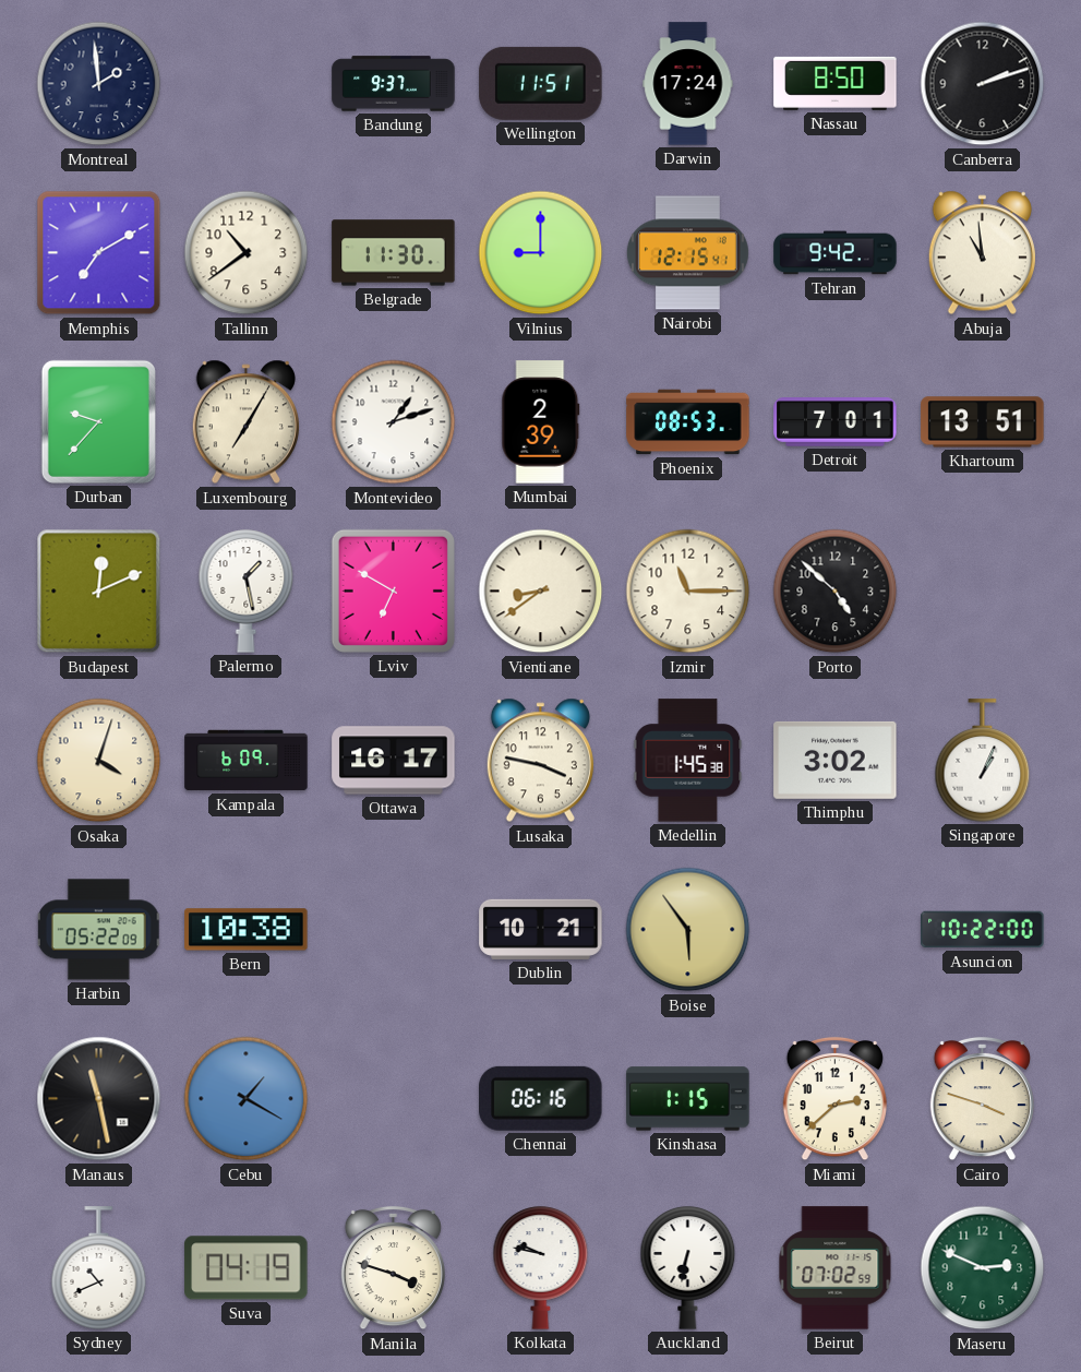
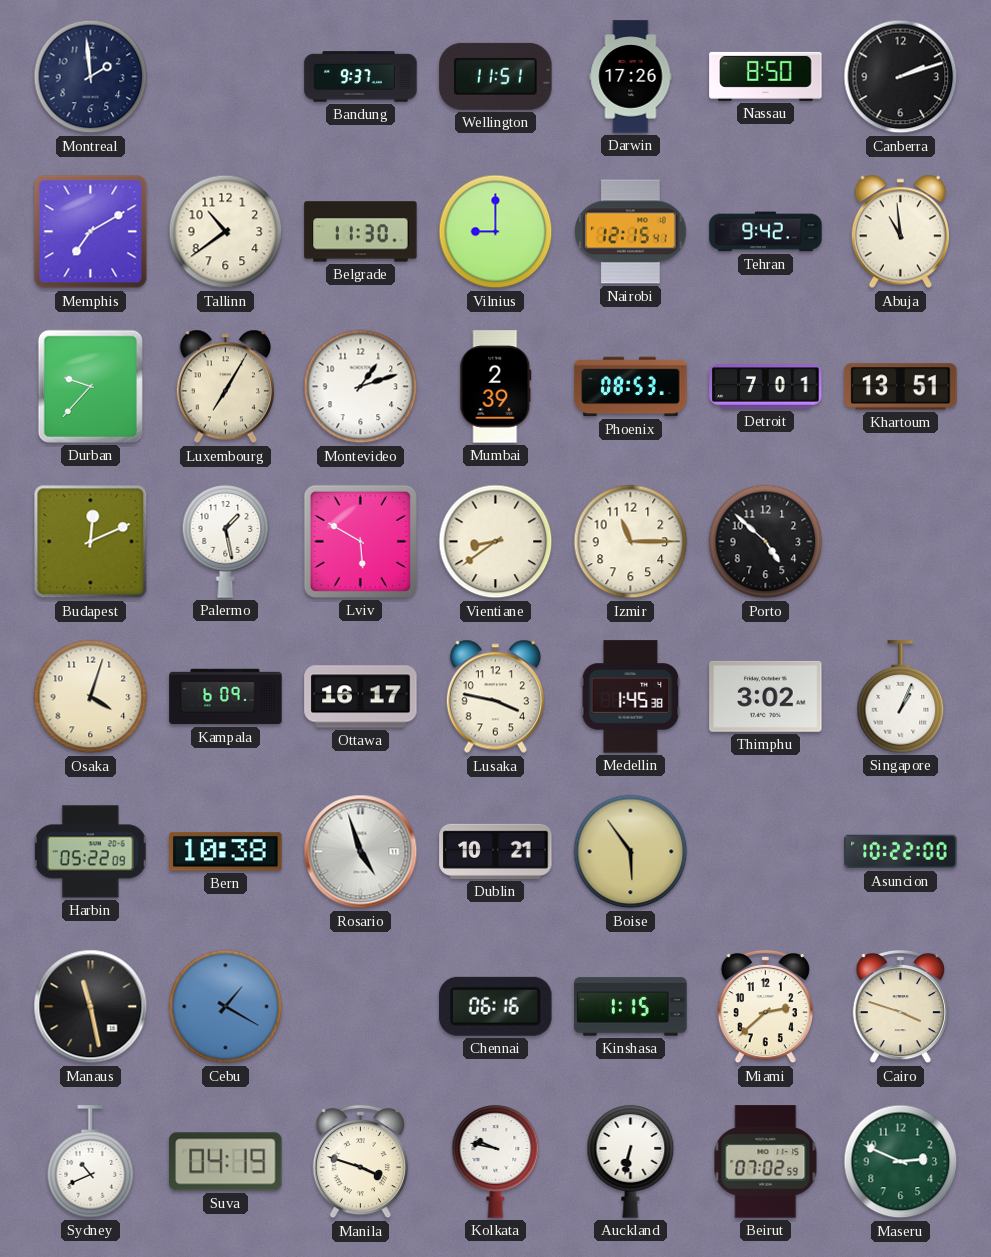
Darwin: 17:24 -> 17:26
Lviv: 6:50 -> 5:50
Rosario: none -> 4:57
